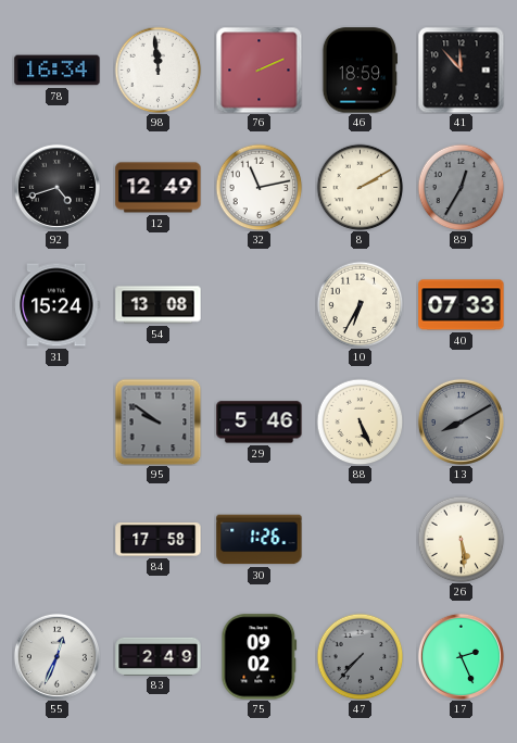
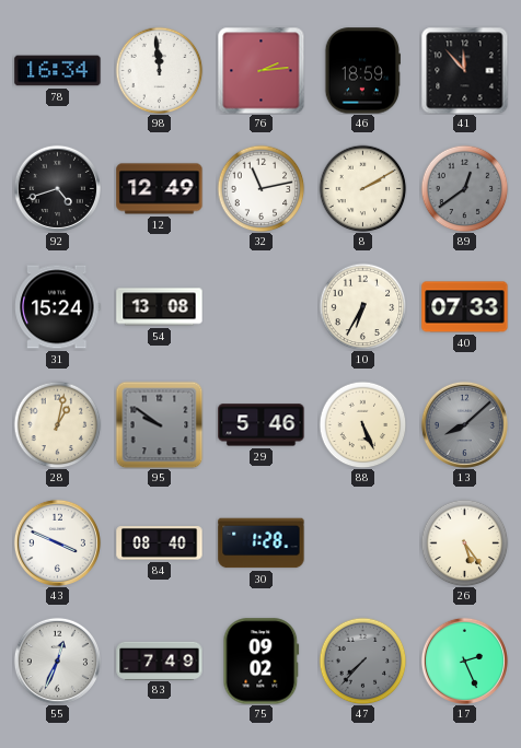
76: 2:11 -> 2:14
89: 12:35 -> 12:39
28: none -> 1:02
13: 8:10 -> 8:08
43: none -> 3:49
84: 17:58 -> 08:40
30: 1:26 -> 1:28
26: 5:29 -> 5:24
83: 2:49 -> 7:49
